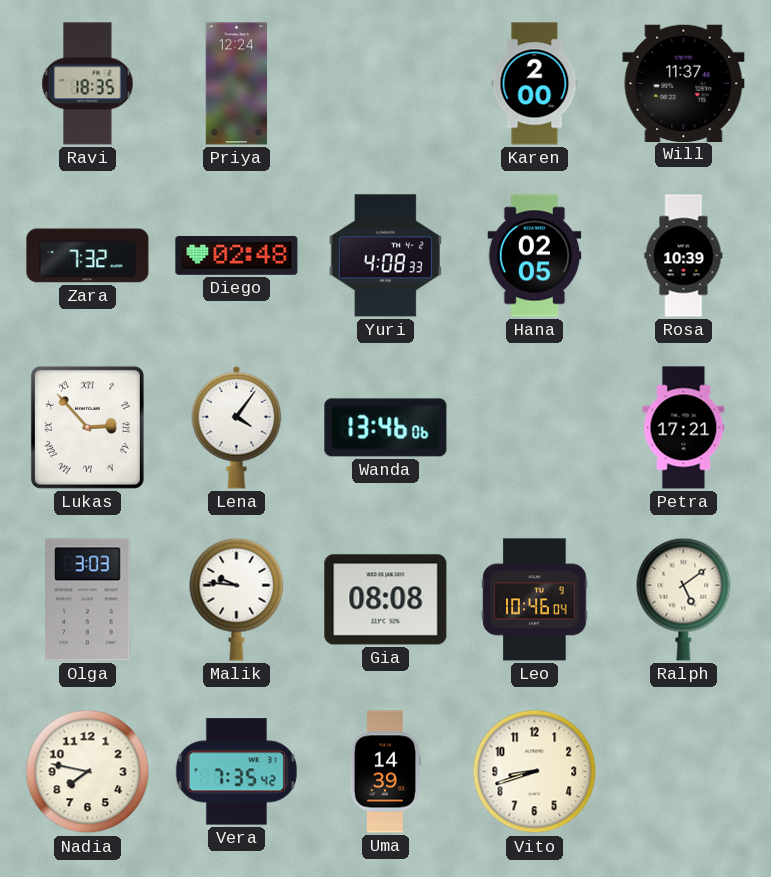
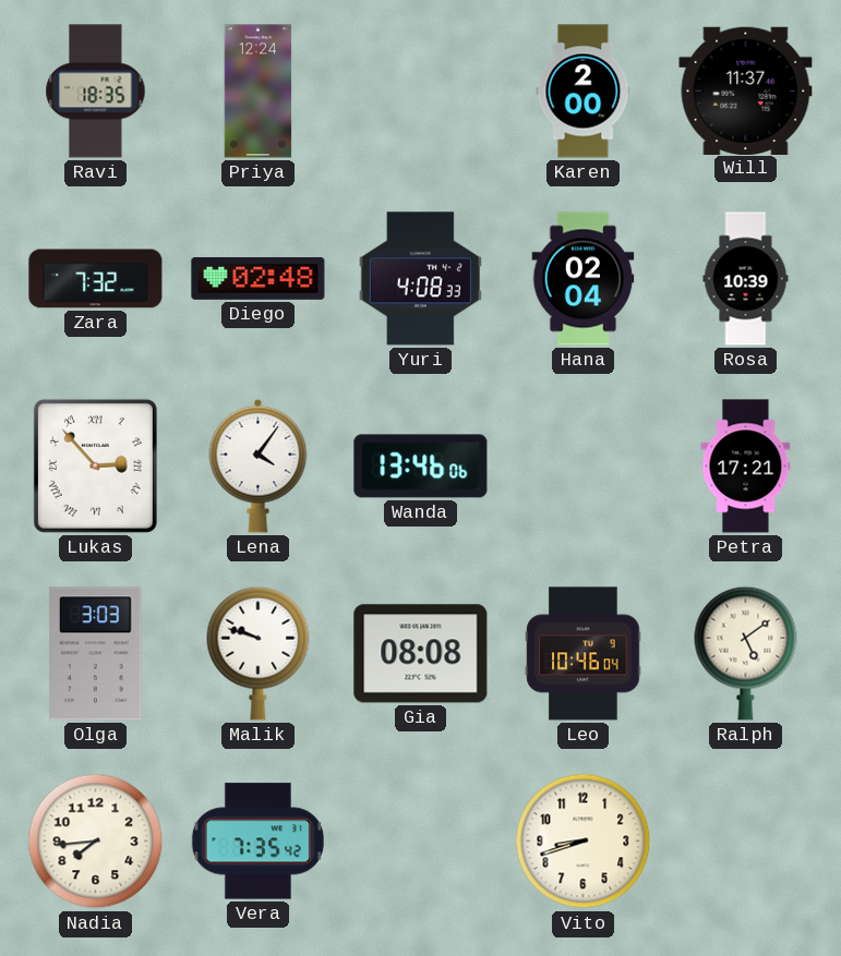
Hana: 02:05 -> 02:04
Malik: 9:46 -> 9:48
Nadia: 7:47 -> 7:44
Uma: 14:39 -> none
